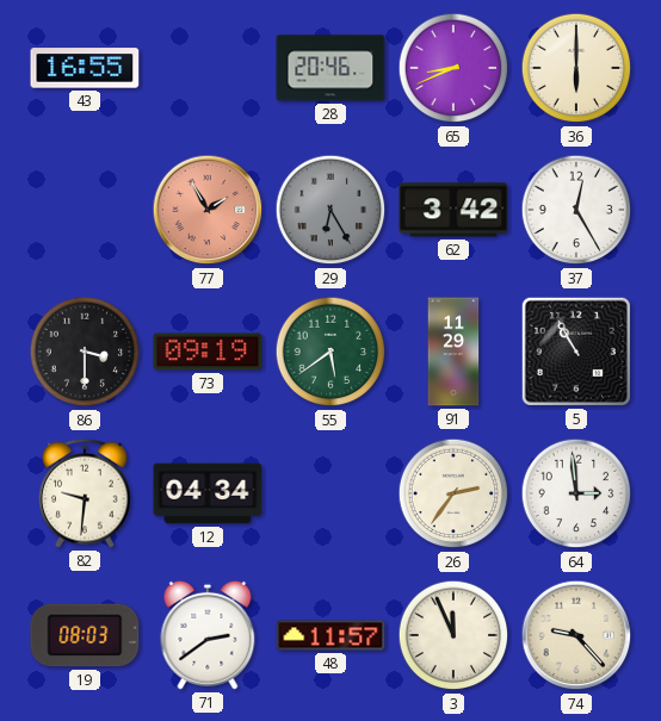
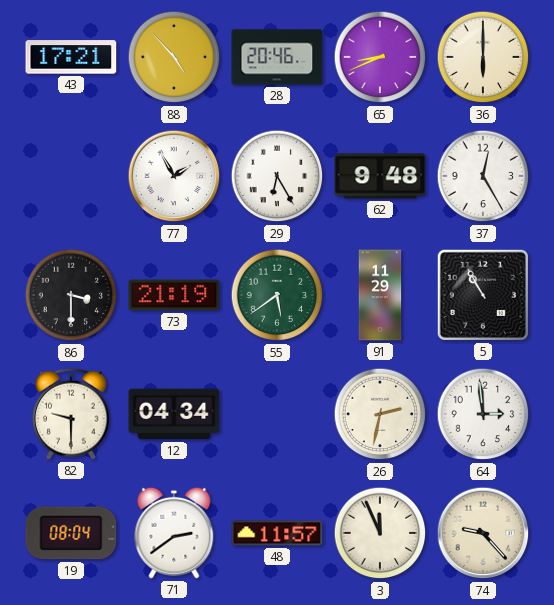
43: 16:55 -> 17:21
88: none -> 4:53
77 dial: salmon -> white
29 dial: grey -> white
62: 3:42 -> 9:48
73: 09:19 -> 21:19
82: 9:31 -> 9:30
26: 2:36 -> 2:32
19: 08:03 -> 08:04
